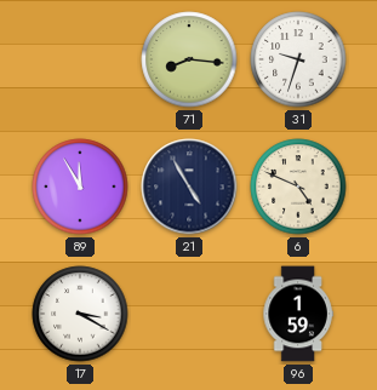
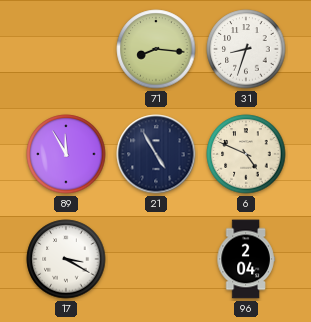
31: 9:33 -> 8:33
96: 1:59 -> 2:04
